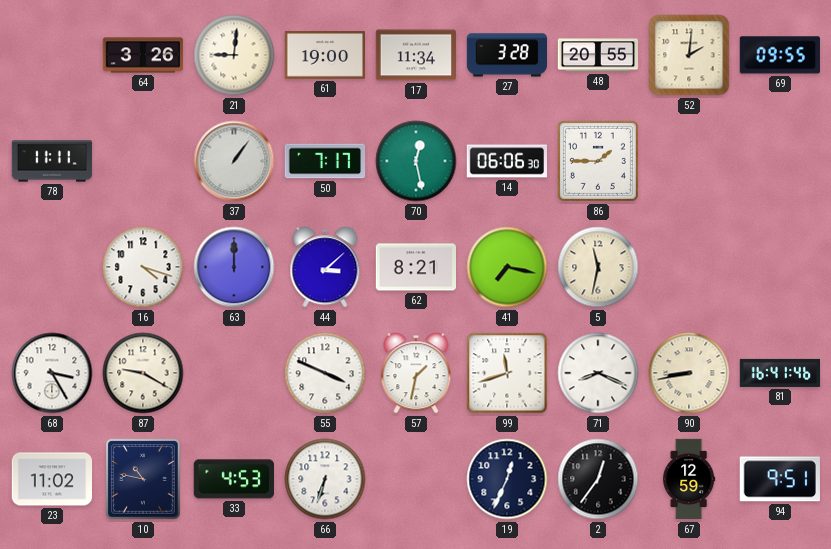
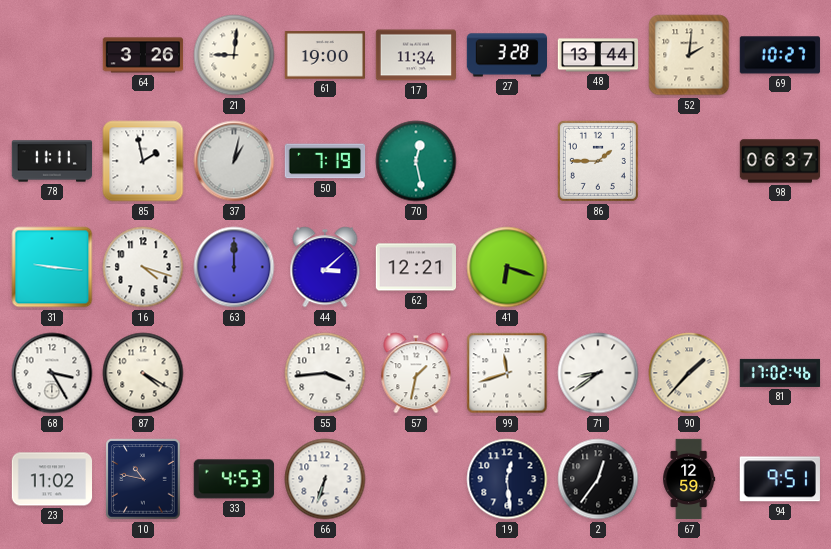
48: 20:55 -> 13:44
69: 09:55 -> 10:27
85: none -> 1:58
37: 1:06 -> 1:02
50: 7:17 -> 7:19
14: 06:06 -> none
98: none -> 06:37
31: none -> 9:16
62: 8:21 -> 12:21
41: 7:17 -> 6:18
5: 11:32 -> none
87: 9:20 -> 4:20
55: 3:49 -> 3:44
71: 8:19 -> 8:39
90: 8:43 -> 1:37
81: 16:41 -> 17:02
19: 12:34 -> 12:29
